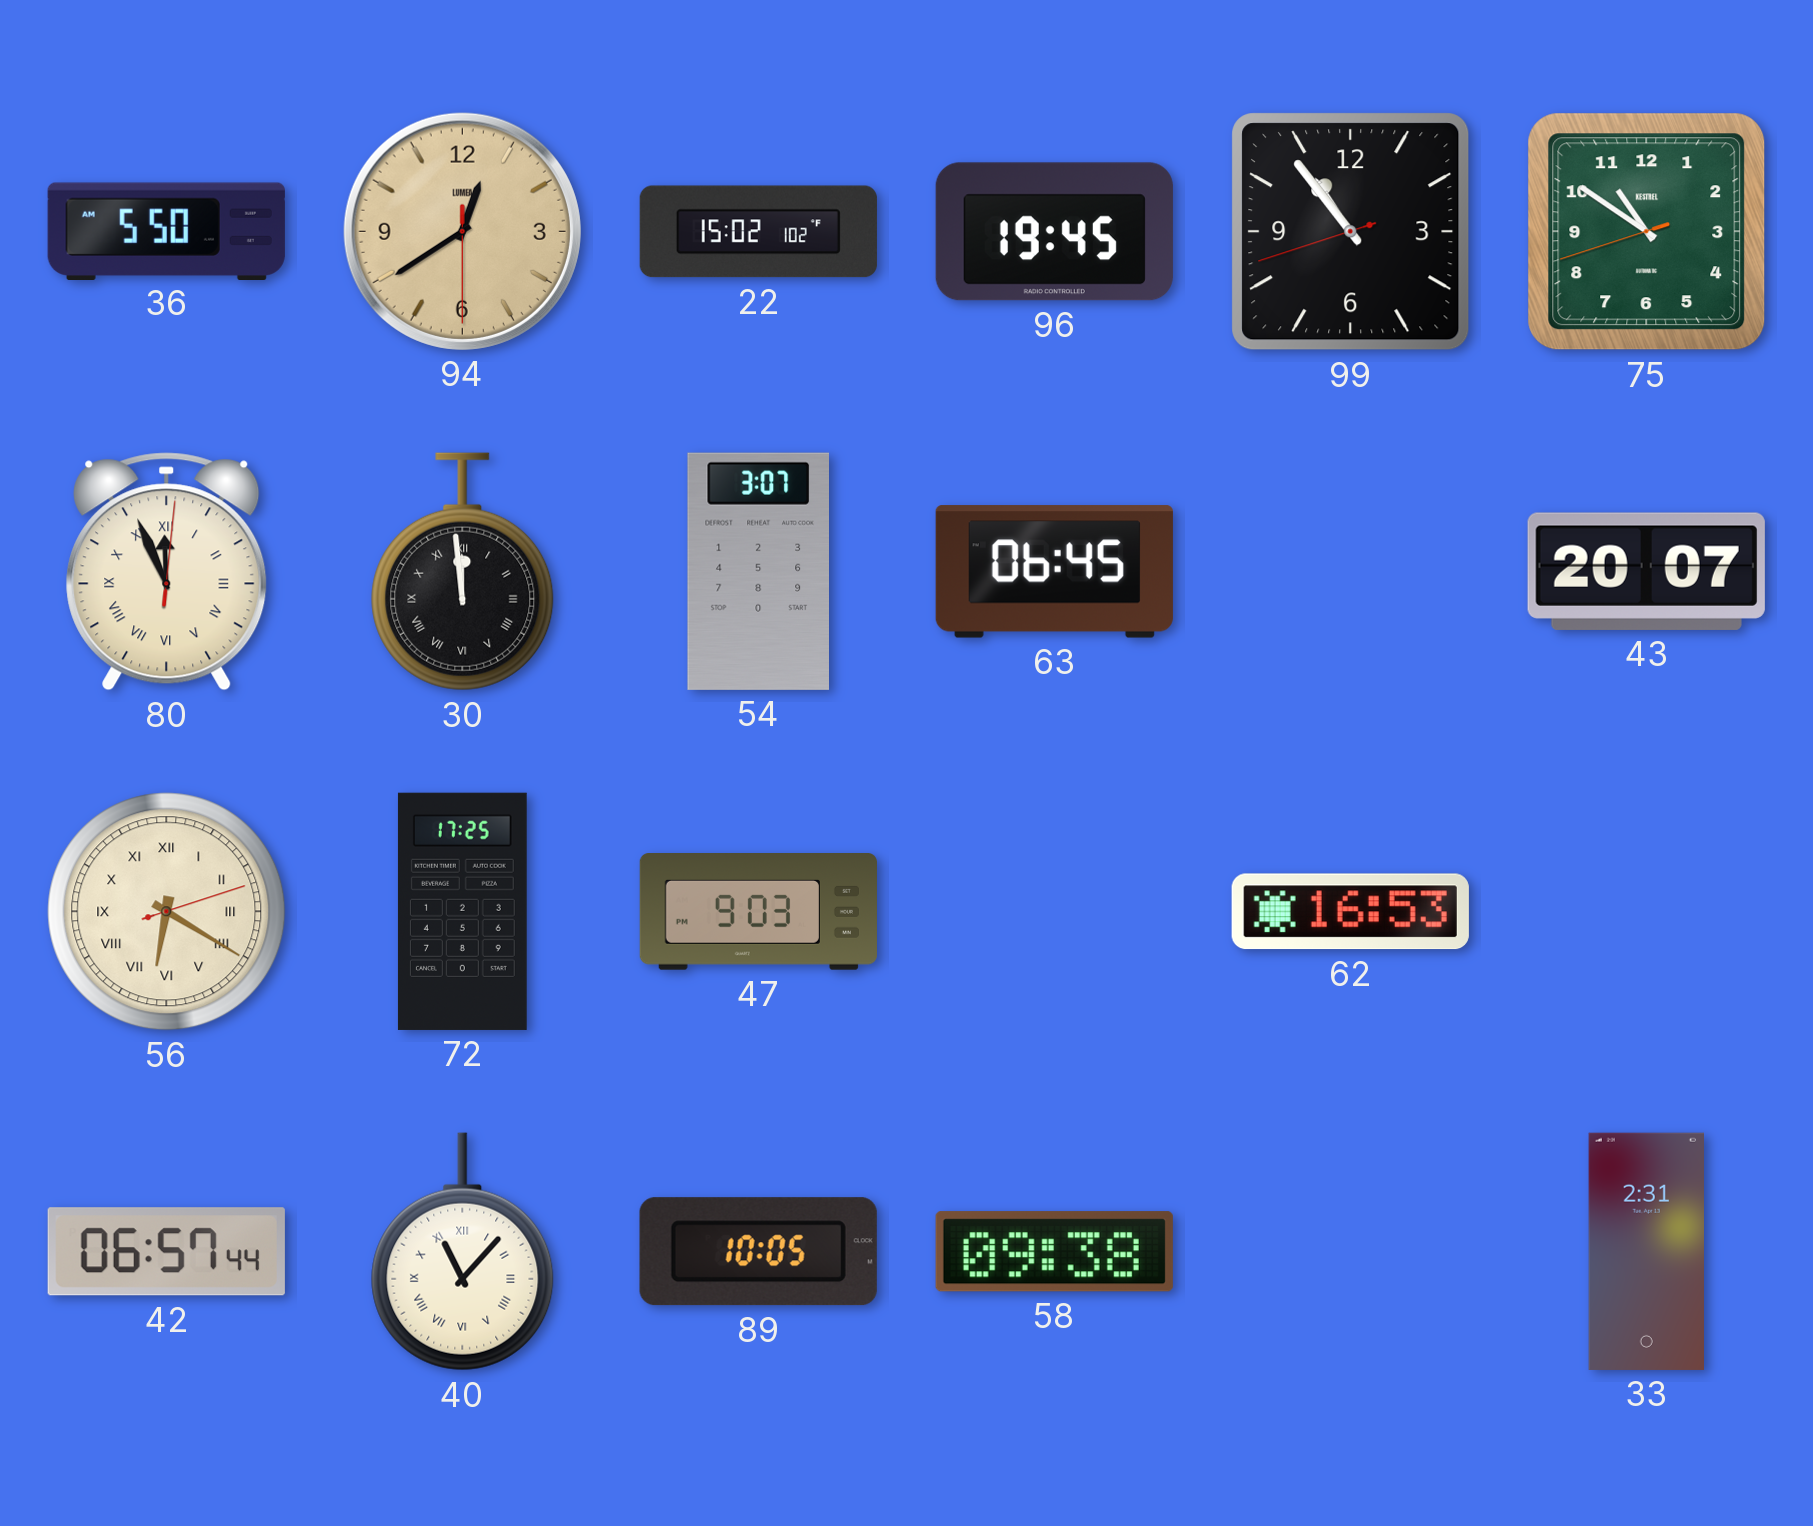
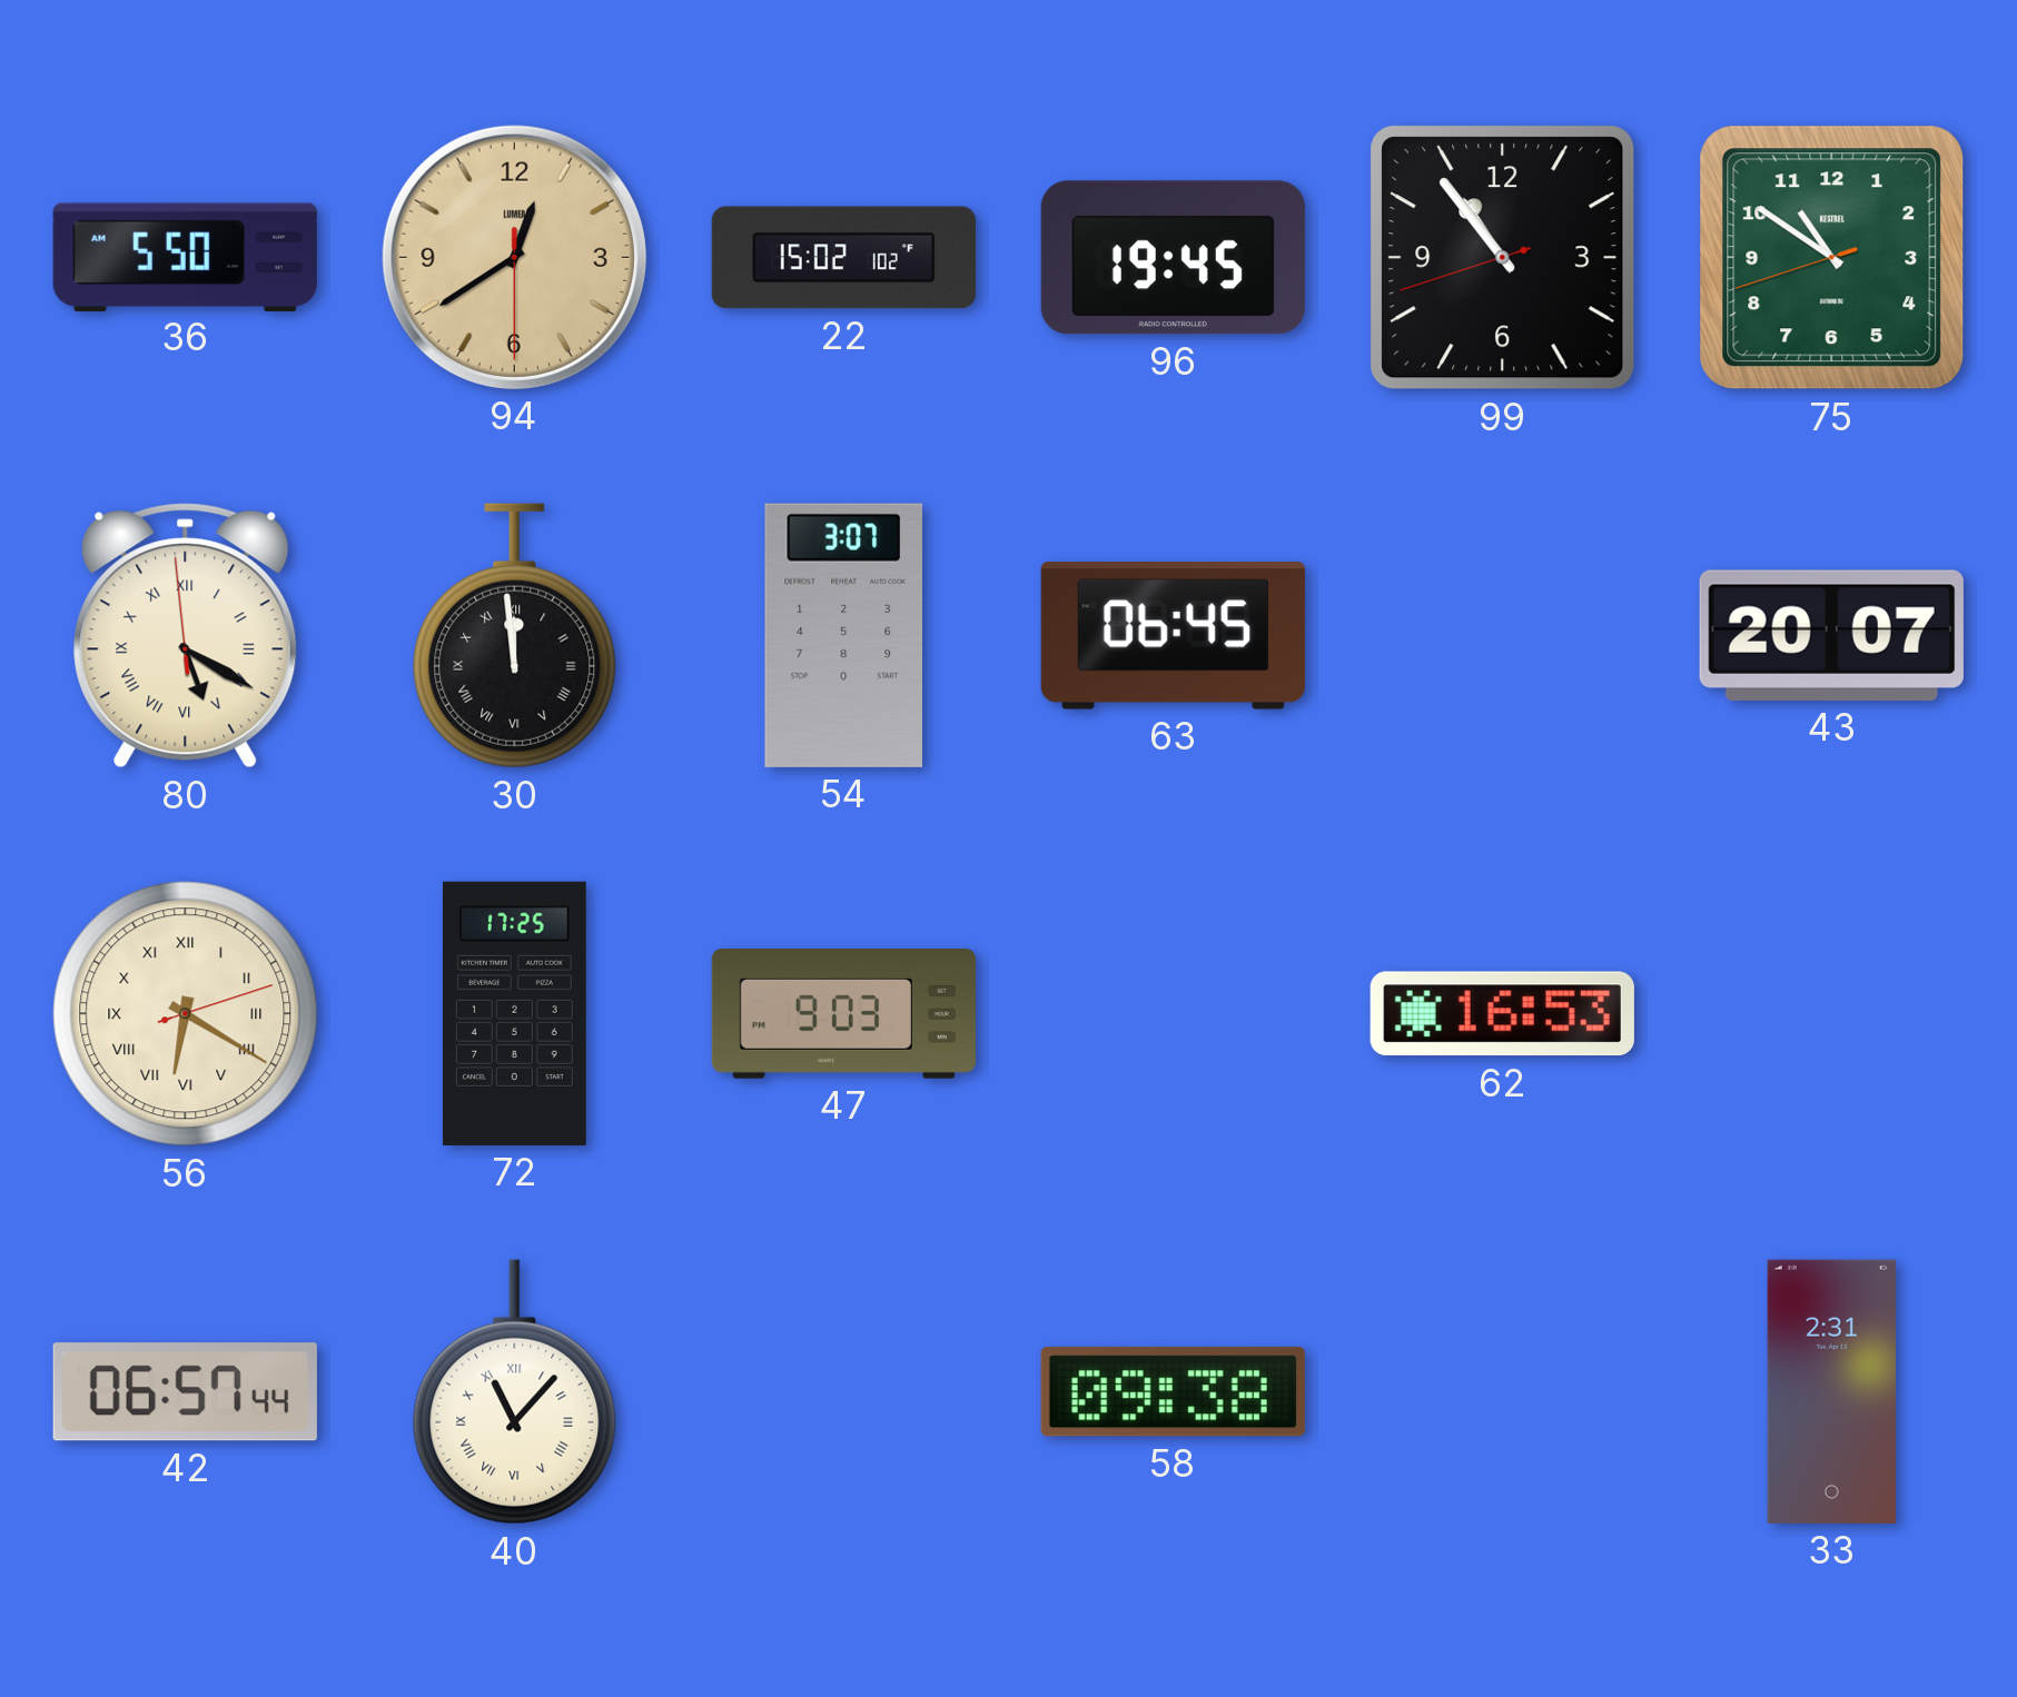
80: 11:56 -> 5:19
89: 10:05 -> none
